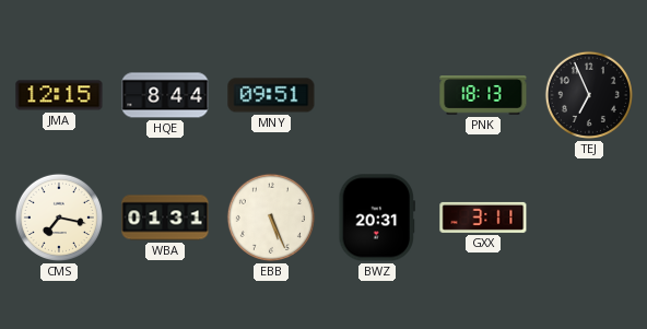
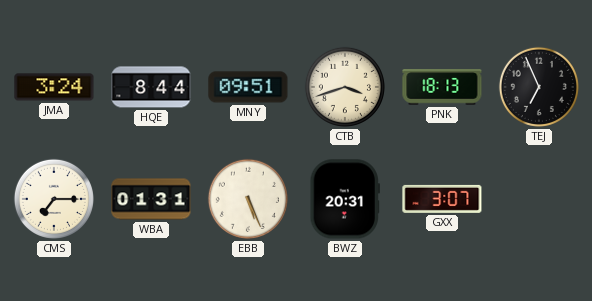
JMA: 12:15 -> 3:24
CTB: none -> 3:42
CMS: 7:17 -> 7:15
GXX: 3:11 -> 3:07
